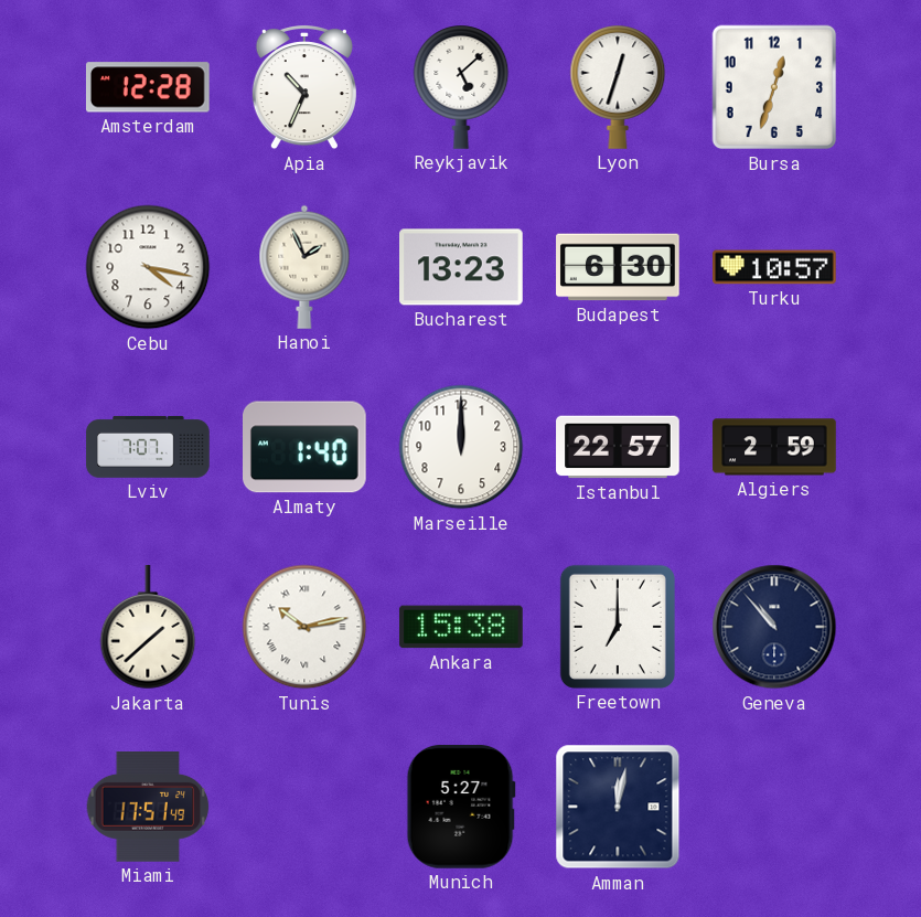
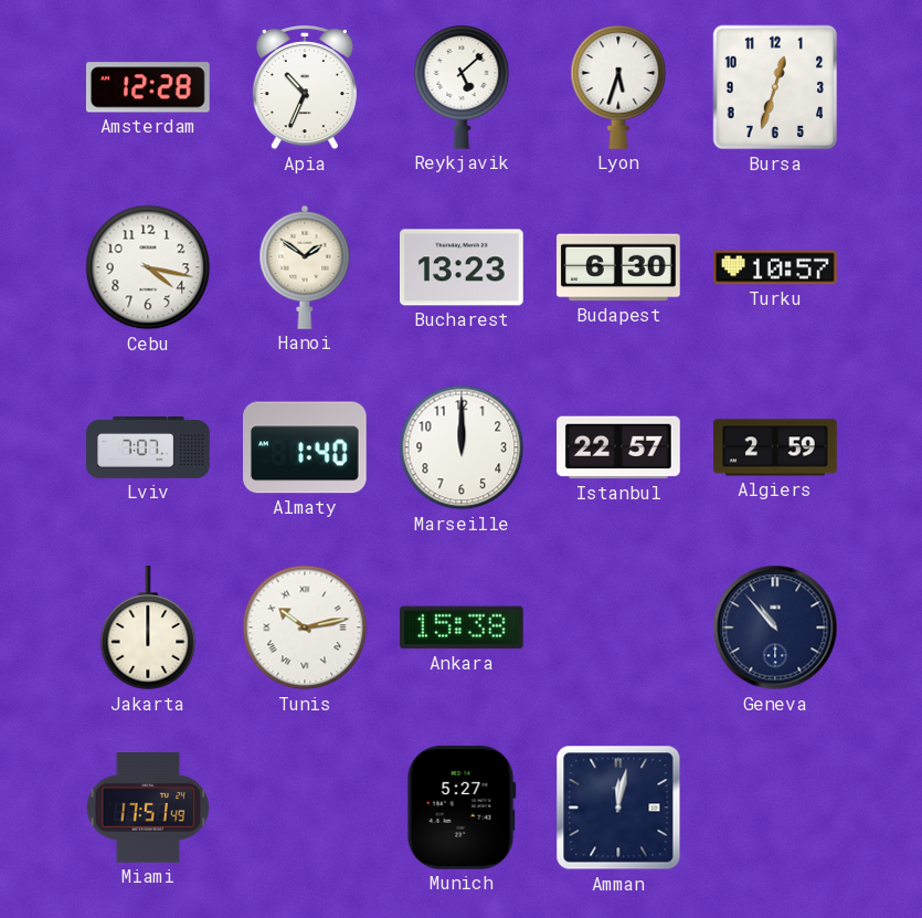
Lyon: 12:33 -> 5:33
Hanoi: 1:56 -> 1:51
Jakarta: 1:38 -> 12:00
Freetown: 7:00 -> none
